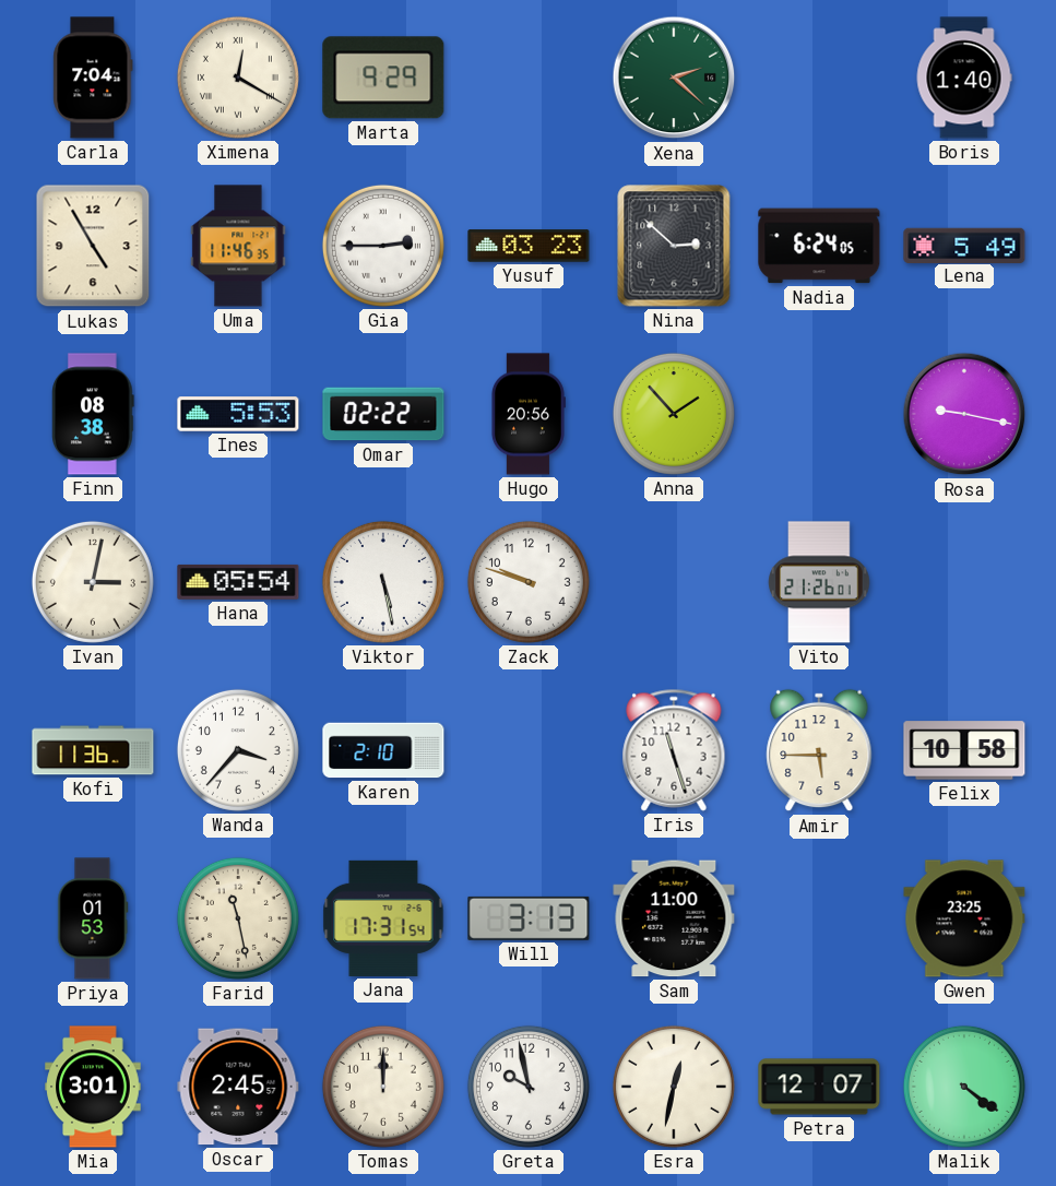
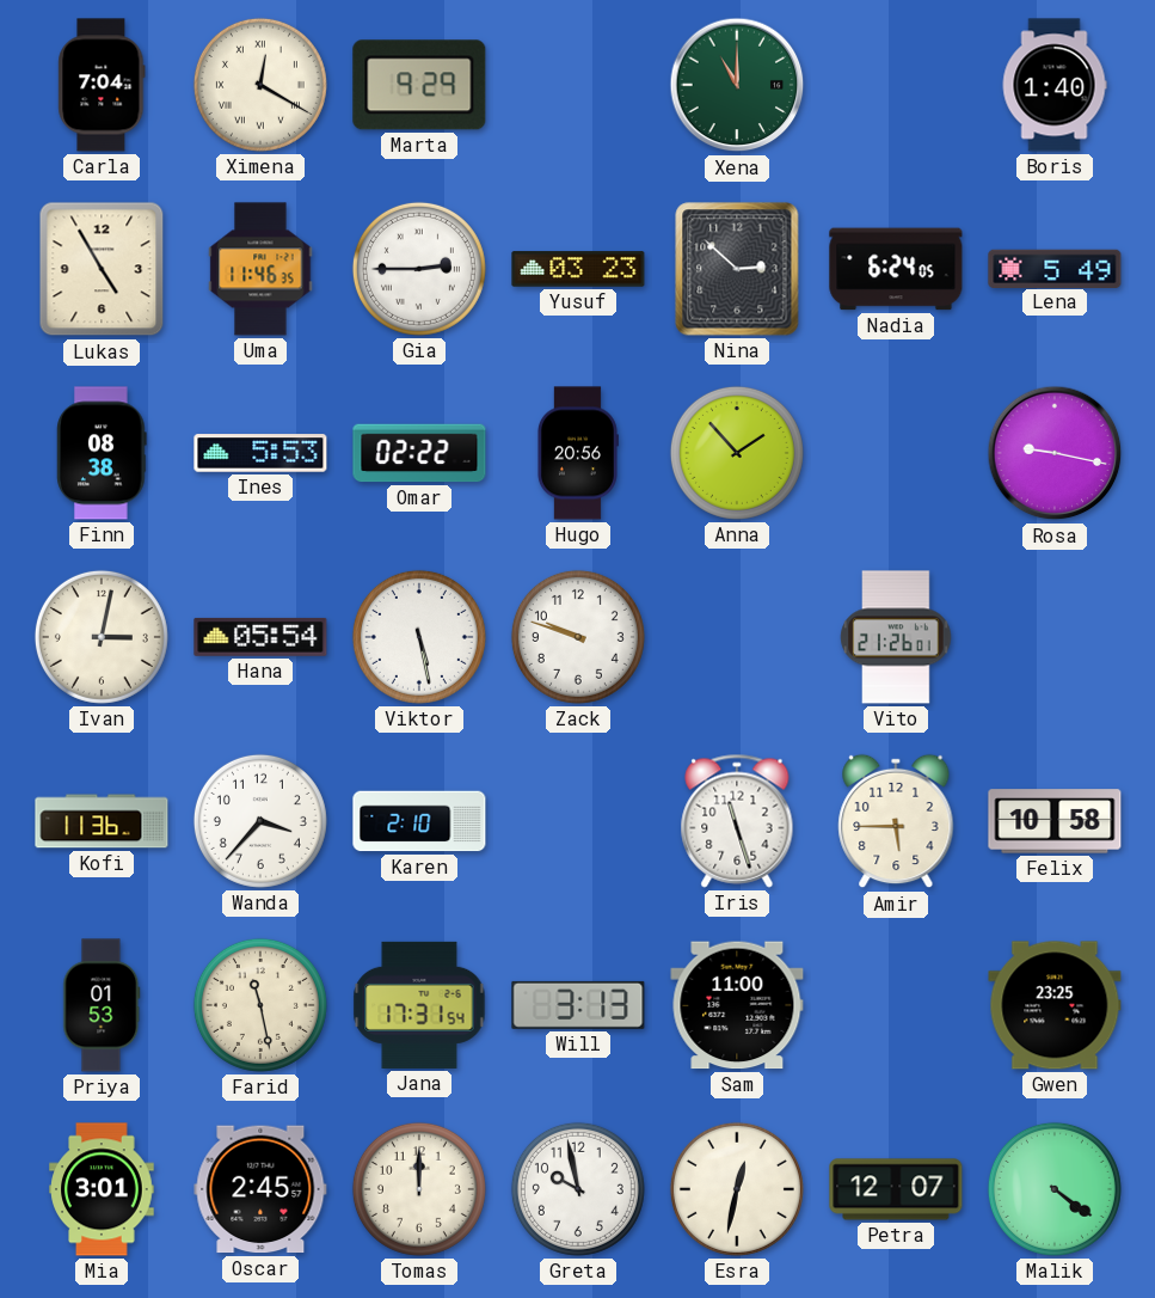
Xena: 2:22 -> 11:00
